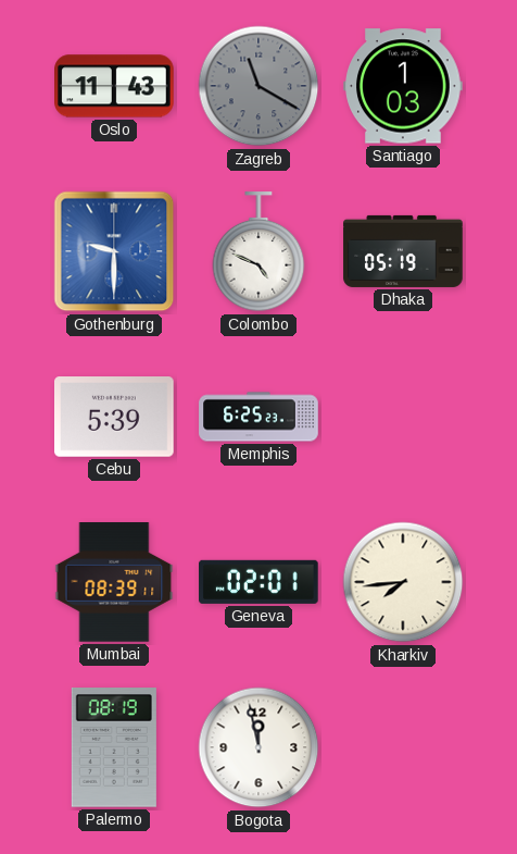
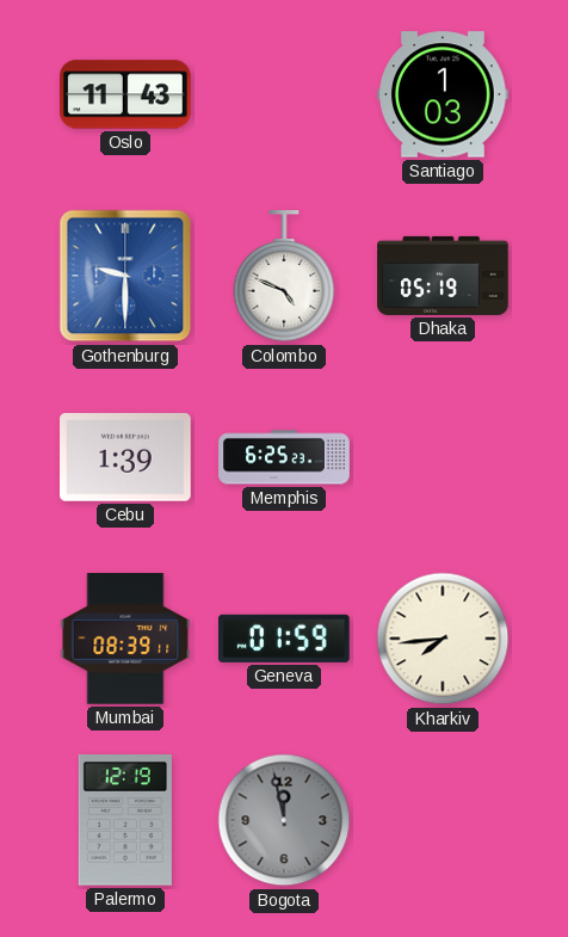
Zagreb: 11:20 -> none
Cebu: 5:39 -> 1:39
Geneva: 02:01 -> 01:59
Palermo: 08:19 -> 12:19
Bogota dial: white -> grey
